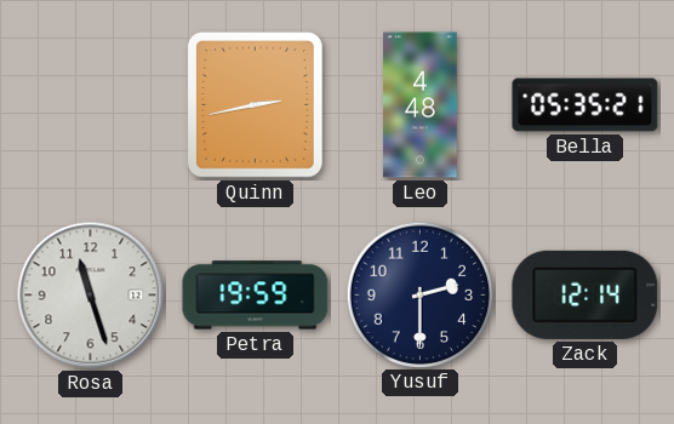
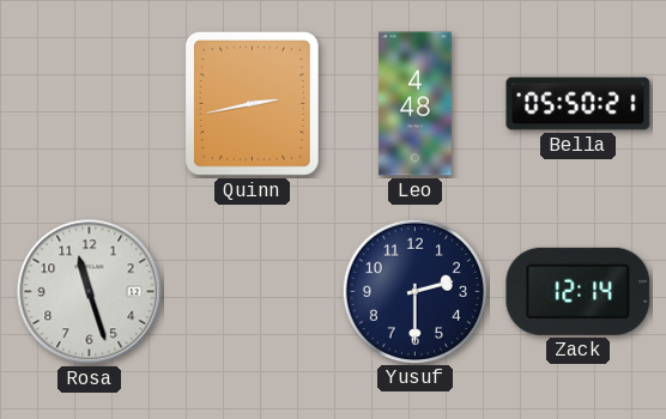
Bella: 05:35 -> 05:50
Petra: 19:59 -> none
